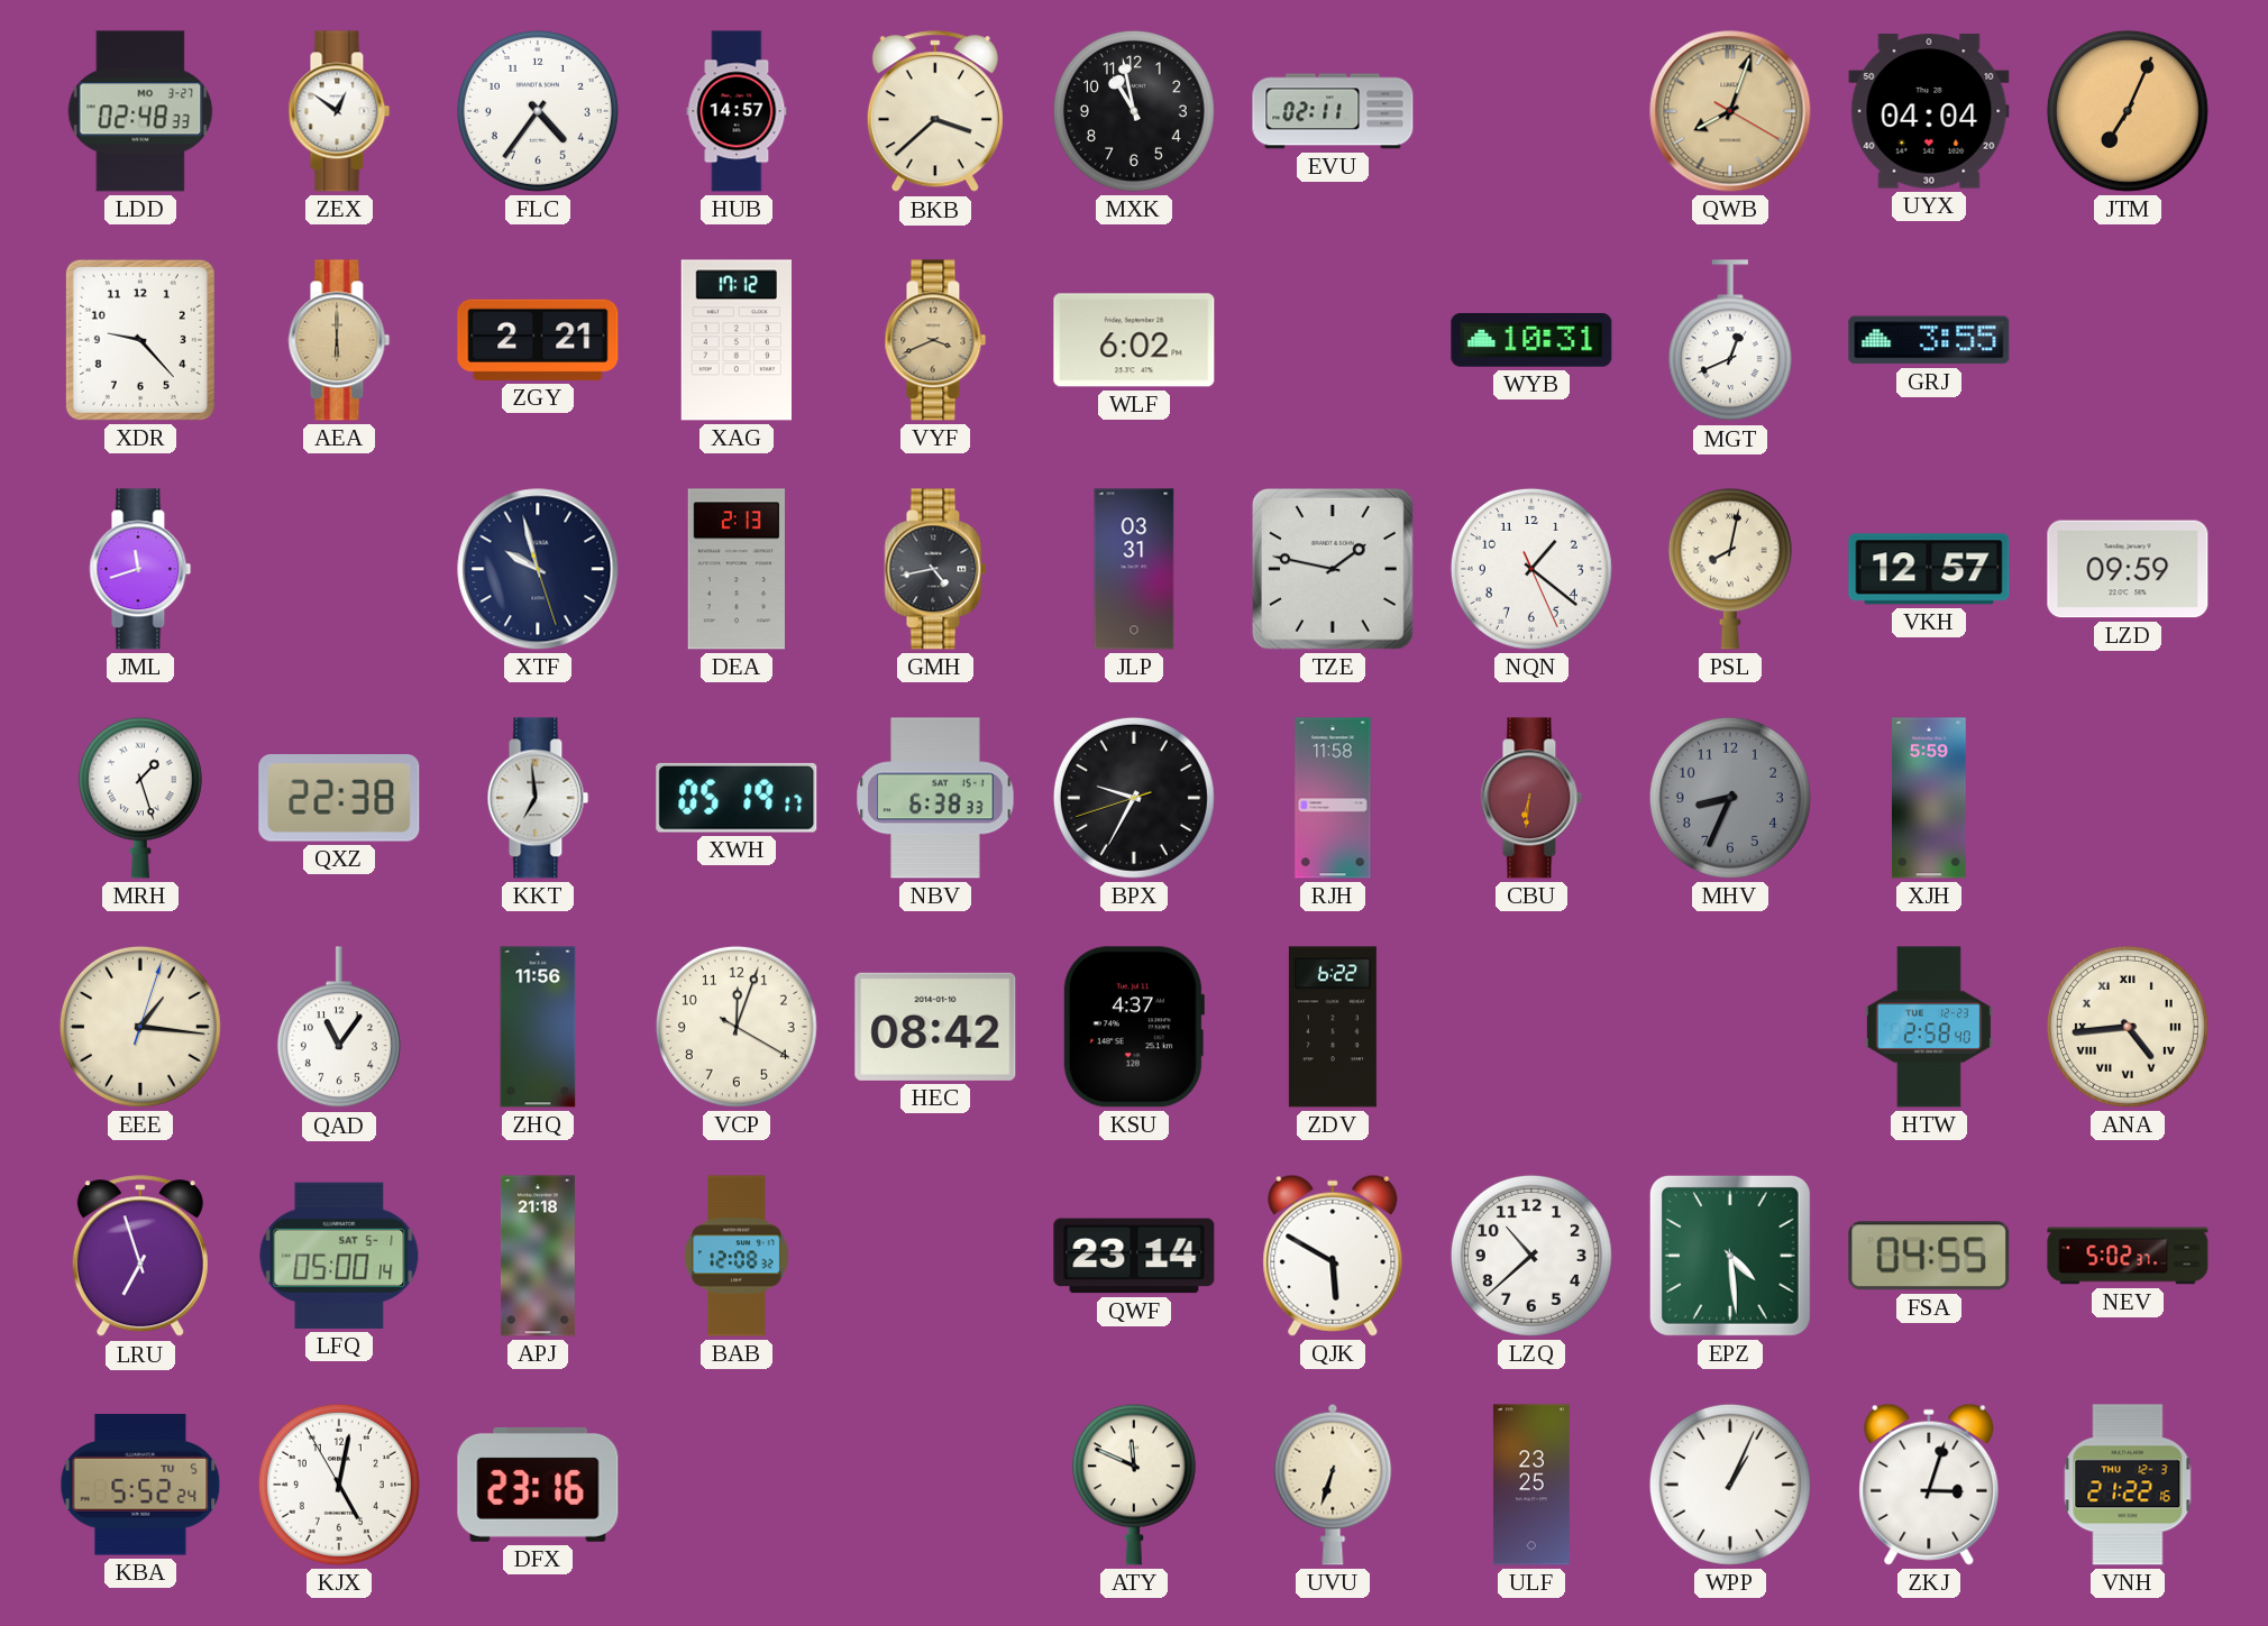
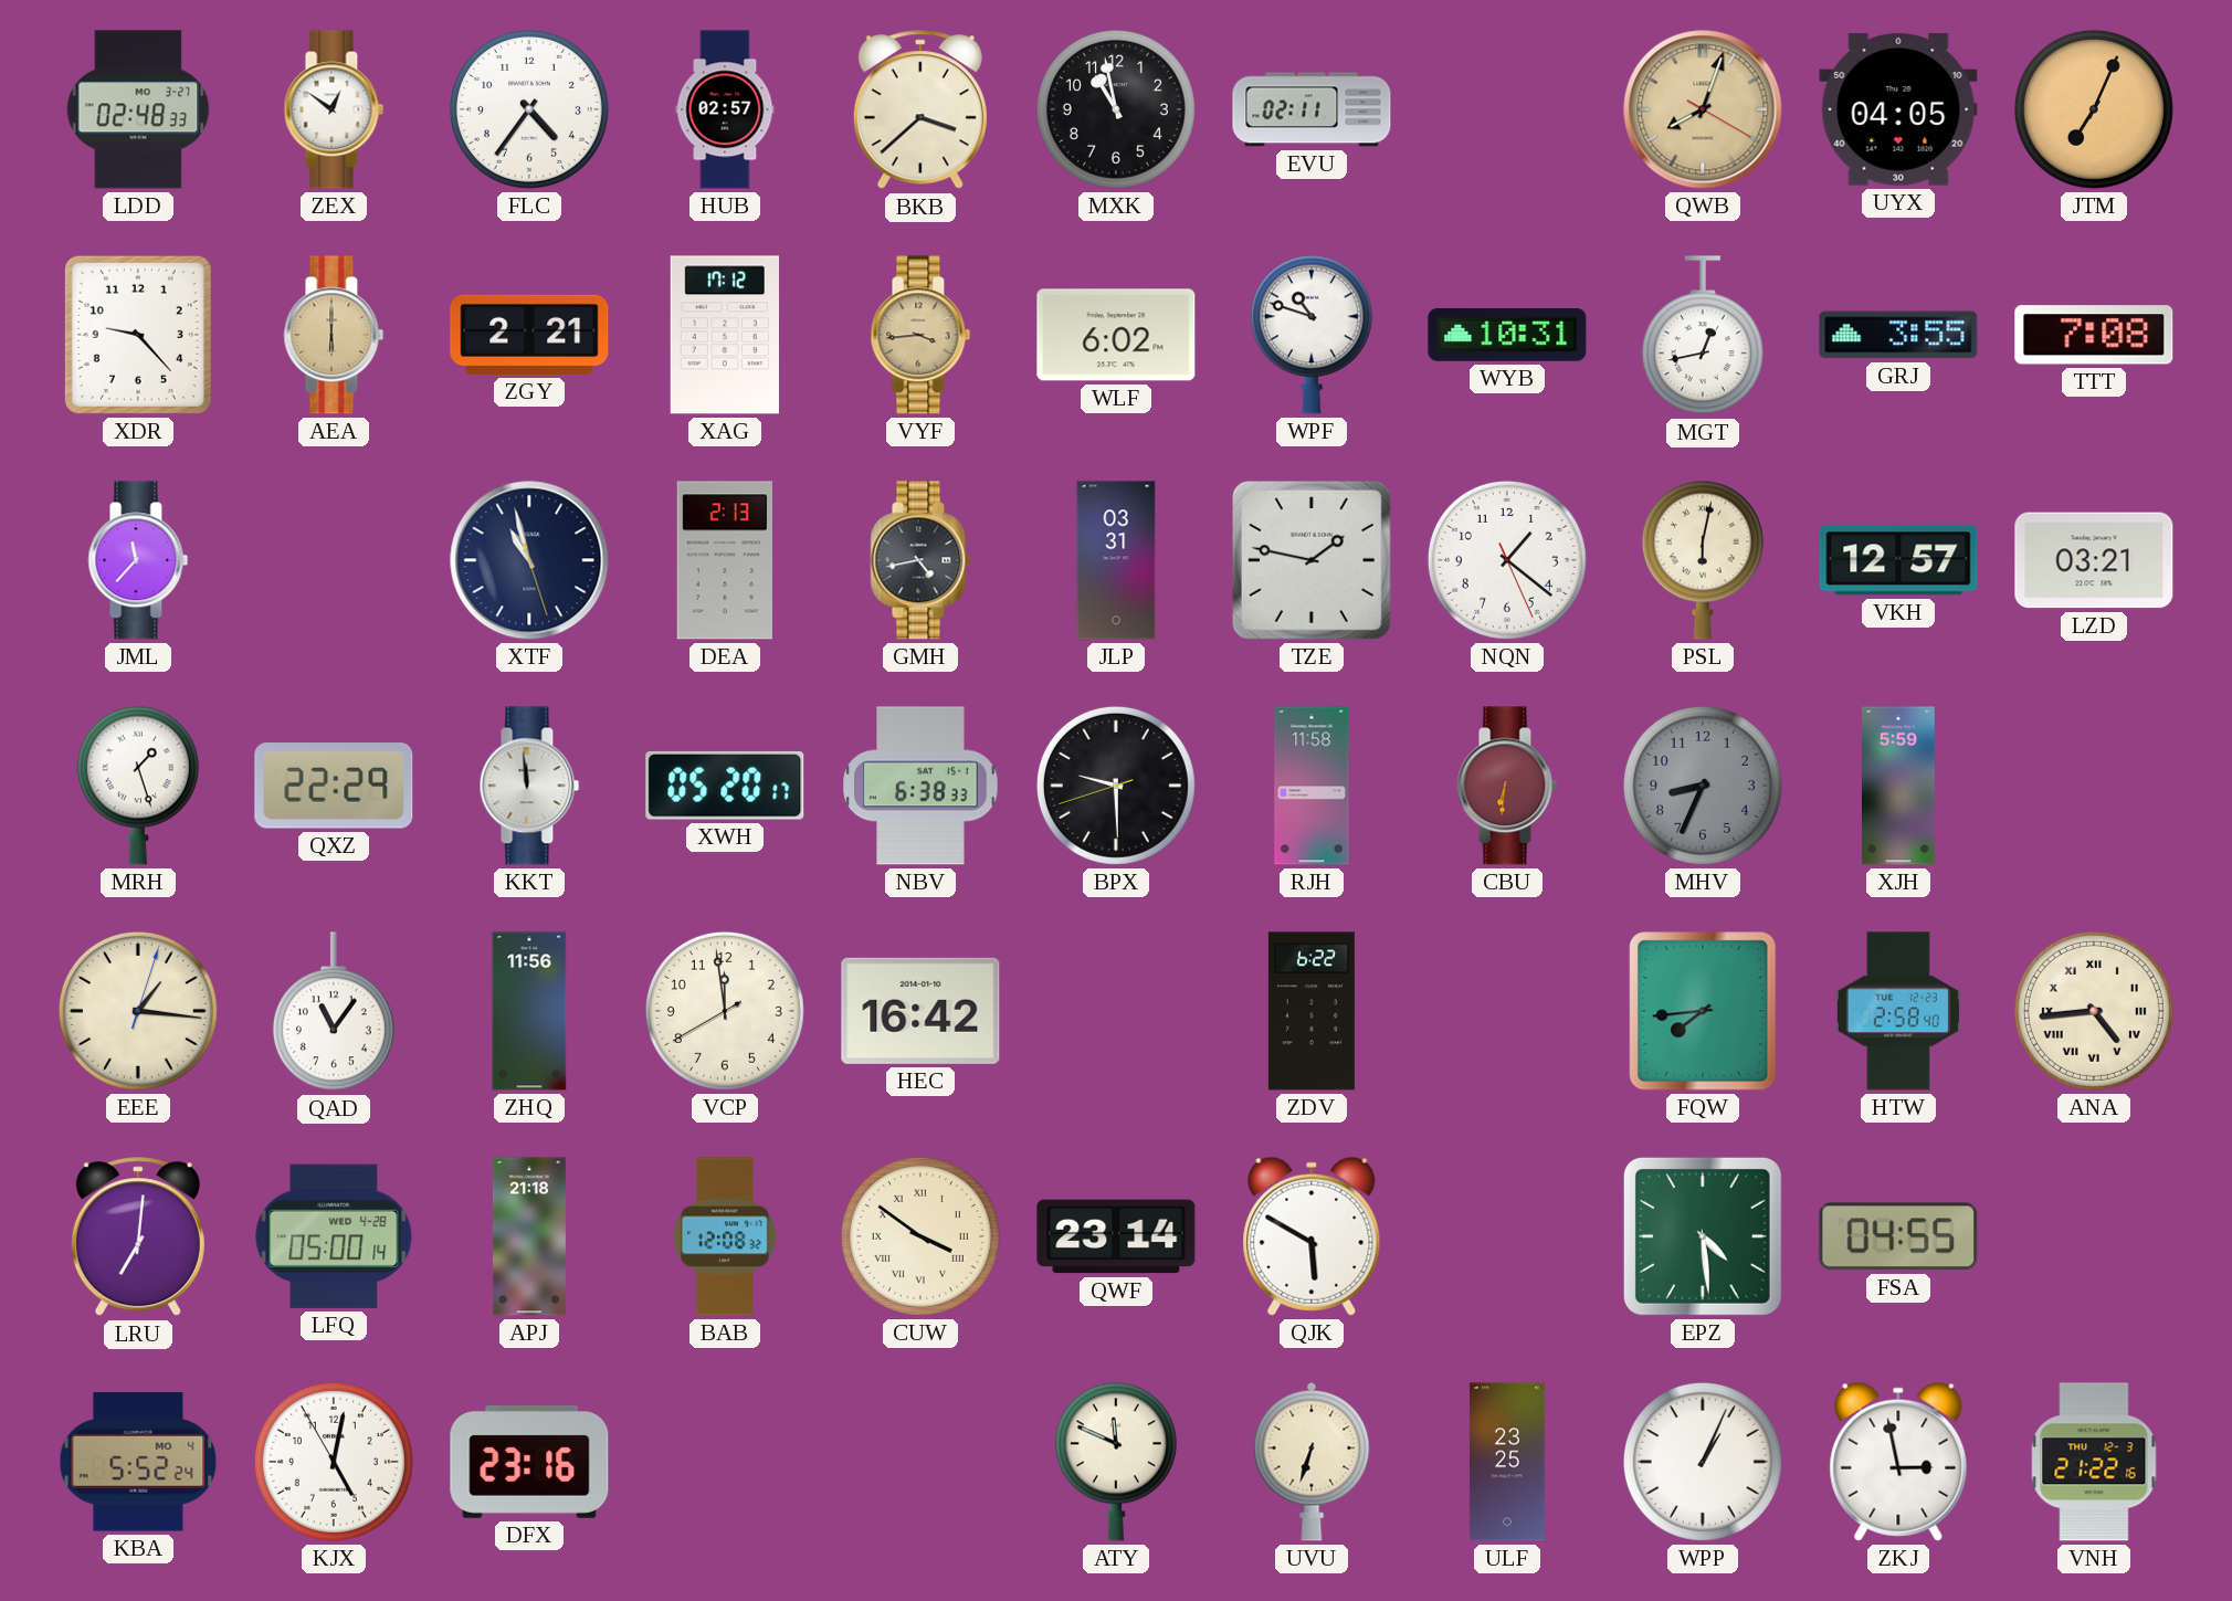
HUB: 14:57 -> 02:57
UYX: 04:04 -> 04:05
VYF: 3:41 -> 3:44
WPF: none -> 10:48
MGT: 12:41 -> 12:43
TTT: none -> 7:08
JML: 11:42 -> 11:37
XTF: 9:57 -> 10:57
PSL: 8:02 -> 6:02
LZD: 09:59 -> 03:21
QXZ: 22:38 -> 22:29
KKT: 6:59 -> 11:59
XWH: 05:19 -> 05:20
BPX: 9:34 -> 9:29
VCP: 12:03 -> 11:58
HEC: 08:42 -> 16:42
KSU: 4:37 -> none
FQW: none -> 7:44
LRU: 6:57 -> 7:01
LFQ date: SAT 5-1 -> WED 4-28
CUW: none -> 3:51
LZQ: 10:38 -> none
NEV: 5:02 -> none
KBA date: TU 5 -> MO 4
ZKJ: 3:03 -> 2:58
